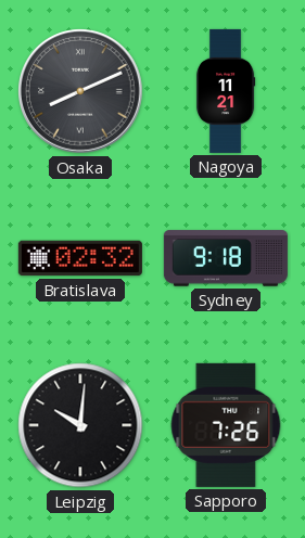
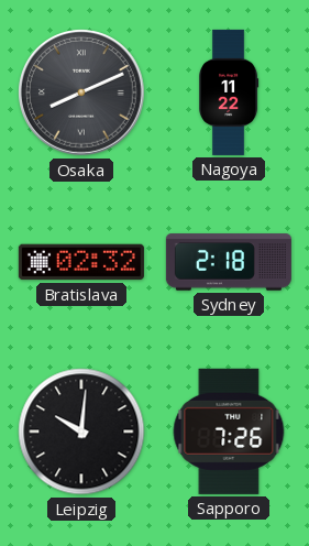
Nagoya: 11:21 -> 11:22
Sydney: 9:18 -> 2:18
